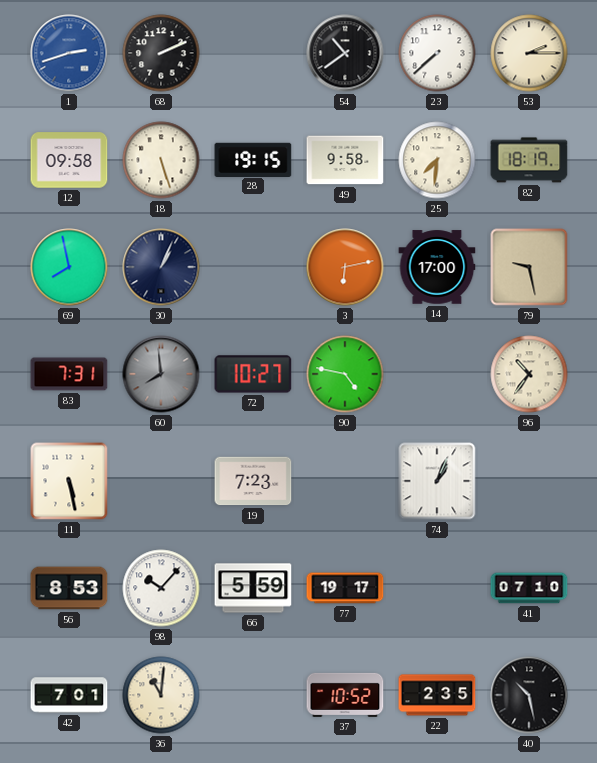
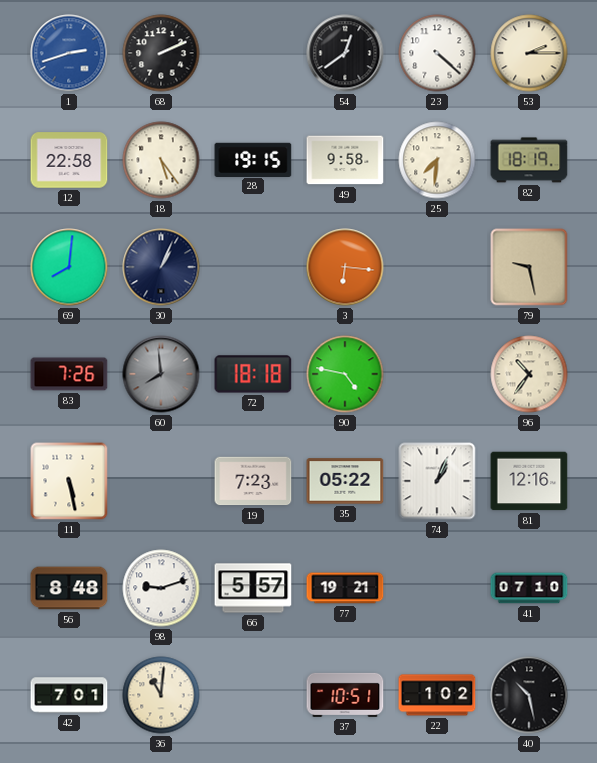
54: 10:39 -> 12:39
23: 7:38 -> 4:22
12: 09:58 -> 22:58
18: 5:27 -> 5:24
69: 7:58 -> 8:01
3: 6:13 -> 6:16
14: 17:00 -> none
83: 7:31 -> 7:26
72: 10:27 -> 18:18
35: none -> 05:22
81: none -> 12:16
56: 8:53 -> 8:48
98: 10:07 -> 9:12
66: 5:59 -> 5:57
77: 19:17 -> 19:21
37: 10:52 -> 10:51
22: 2:35 -> 1:02
